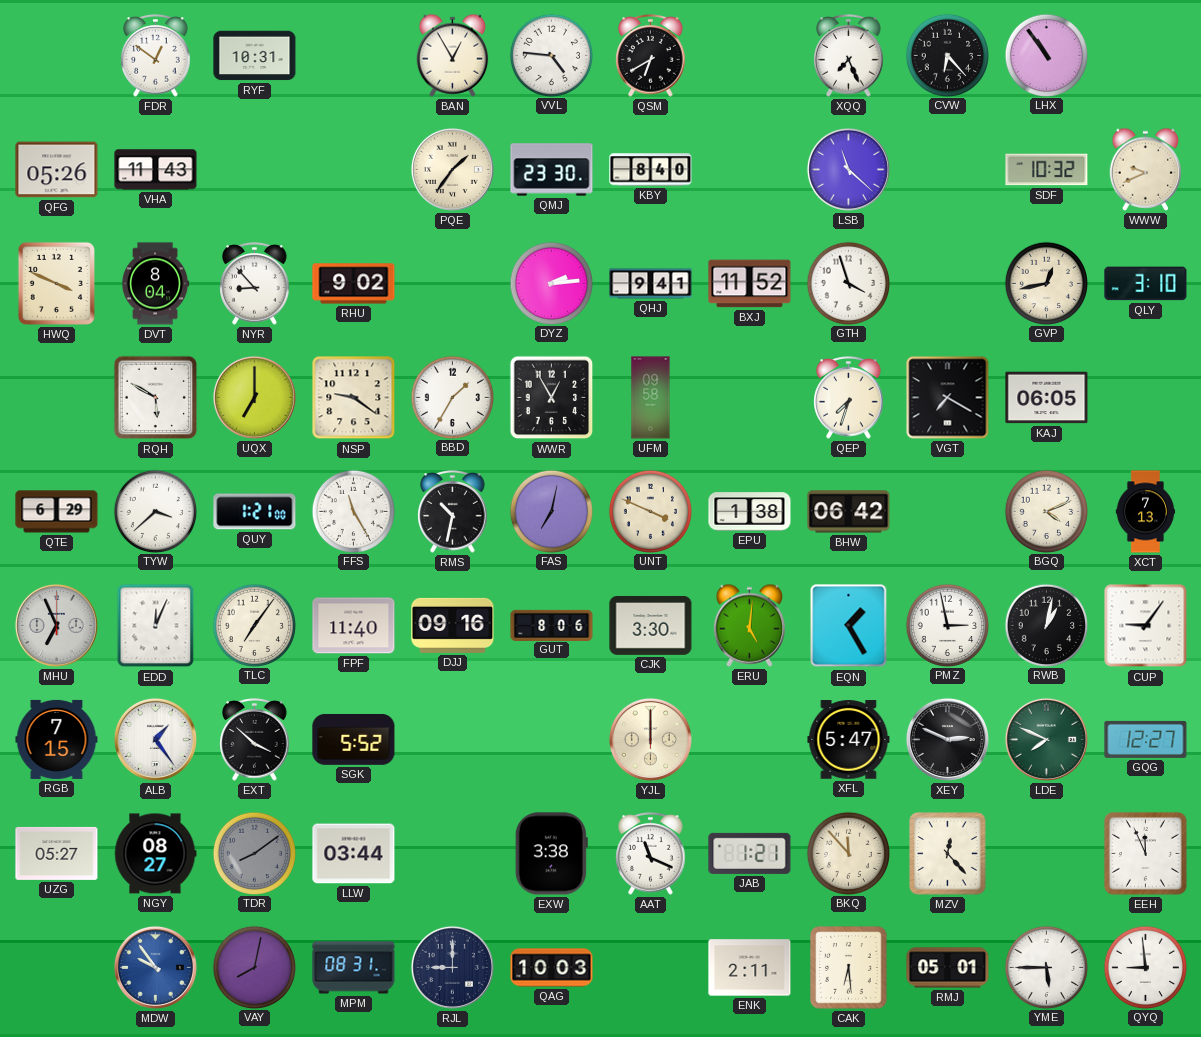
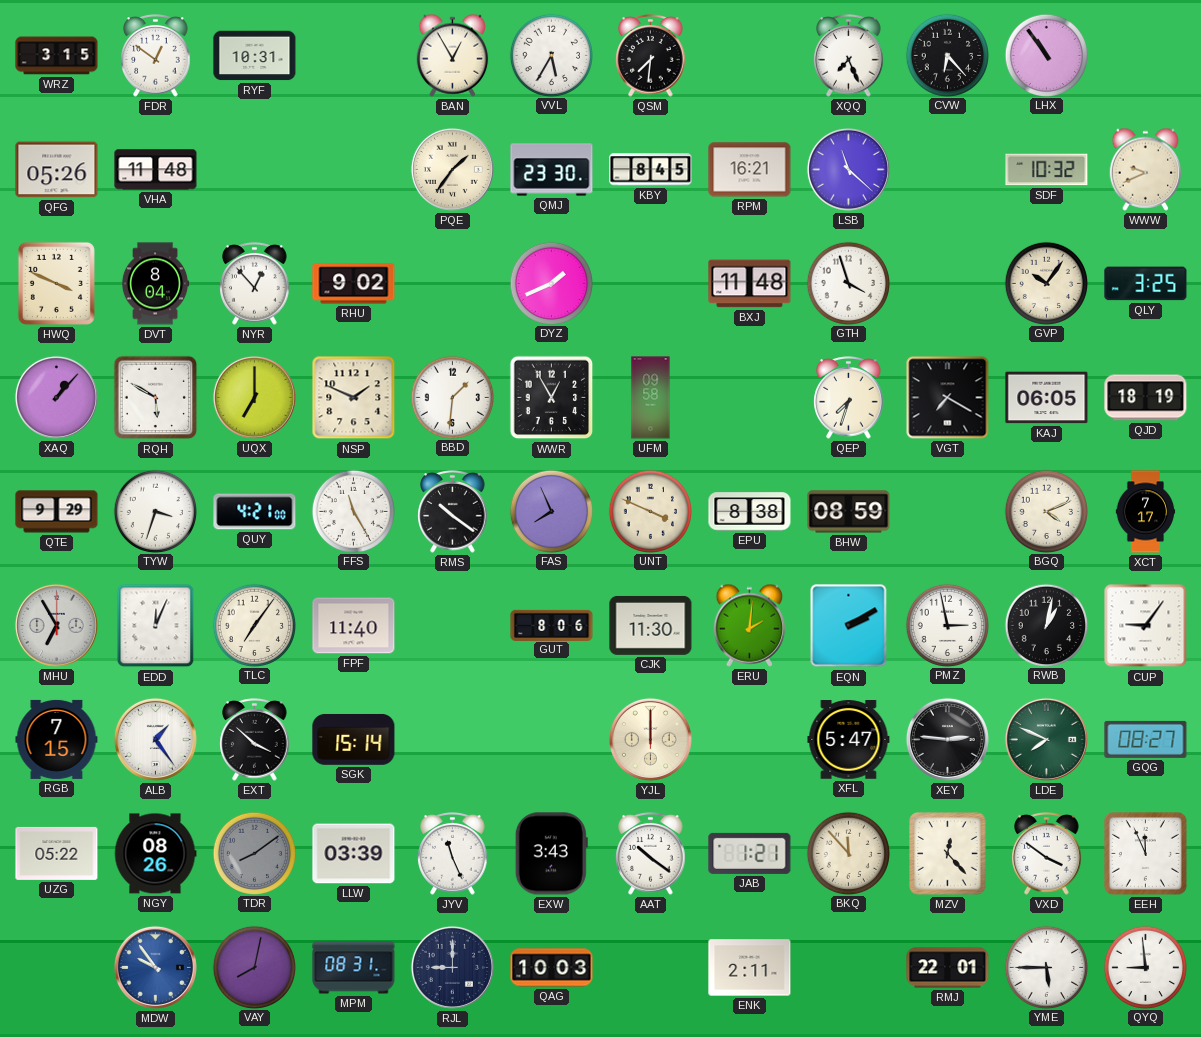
WRZ: none -> 3:15
VVL: 4:46 -> 5:35
QSM: 6:40 -> 7:31
VHA: 11:43 -> 11:48
KBY: 8:40 -> 8:45
RPM: none -> 16:21
NYR: 8:53 -> 12:53
DYZ: 2:14 -> 1:41
QHJ: 9:41 -> none
BXJ: 11:52 -> 11:48
GVP: 12:43 -> 10:06
QLY: 3:10 -> 3:25
XAQ: none -> 1:07
NSP: 9:21 -> 1:49
BBD: 1:35 -> 1:31
QJD: none -> 18:19
QTE: 6:29 -> 9:29
TYW: 3:38 -> 3:33
QUY: 1:21 -> 4:21
RMS: 10:32 -> 10:21
FAS: 7:02 -> 7:56
EPU: 1:38 -> 8:38
BHW: 06:42 -> 08:59
XCT: 7:13 -> 7:17
MHU: 6:56 -> 6:55
DJJ: 09:16 -> none
CJK: 3:30 -> 11:30
ERU: 5:01 -> 2:01
EQN: 1:25 -> 2:10
SGK: 5:52 -> 15:14
XEY: 2:49 -> 2:46
GQG: 12:27 -> 08:27
UZG: 05:27 -> 05:22
NGY: 08:27 -> 08:26
LLW: 03:44 -> 03:39
JYV: none -> 11:26
EXW: 3:38 -> 3:43
AAT: 11:19 -> 10:21
VXD: none -> 3:51
CAK: 6:29 -> none
RMJ: 05:01 -> 22:01
